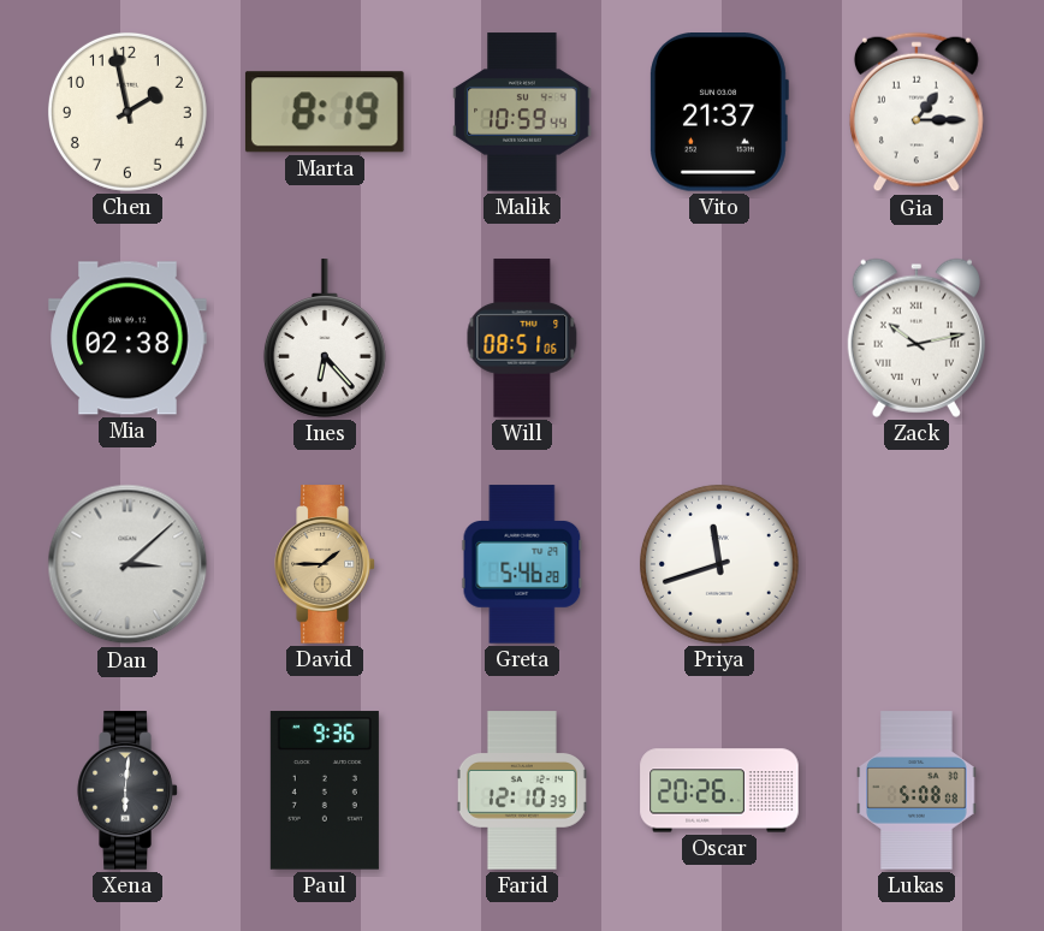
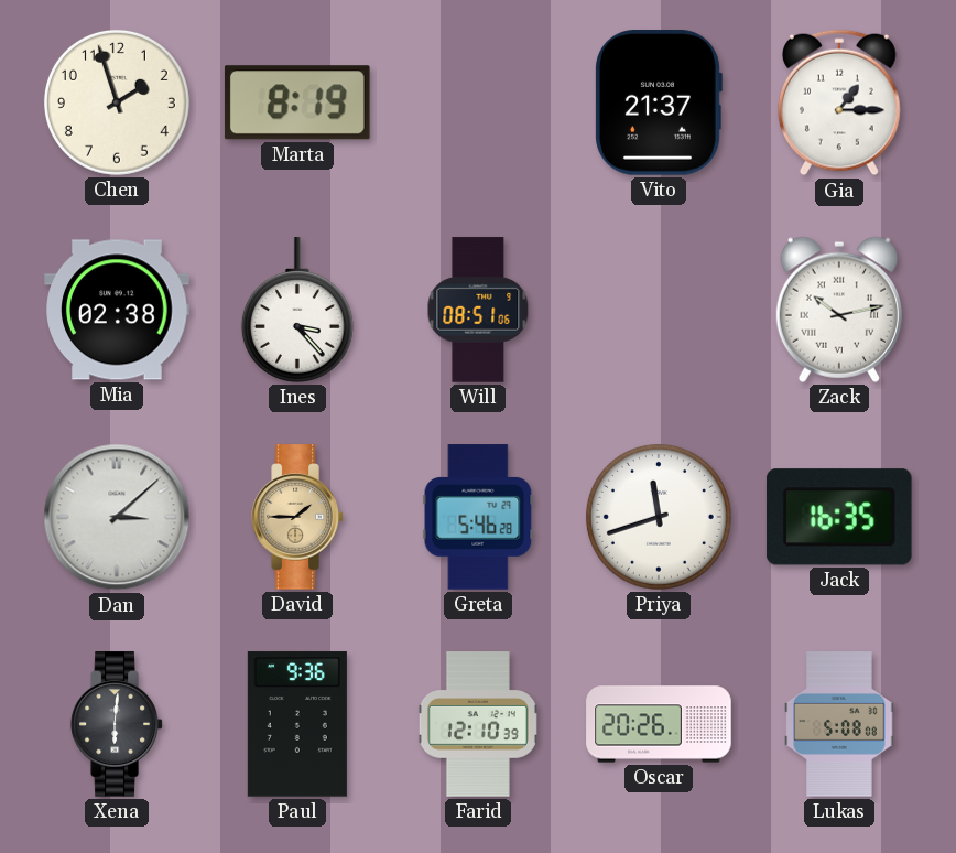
Chen: 1:58 -> 1:57
Malik: 10:59 -> none
Ines: 6:23 -> 3:23
Jack: none -> 16:35
